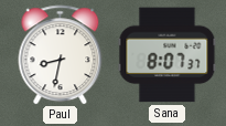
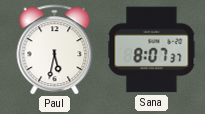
Paul: 8:32 -> 5:32
